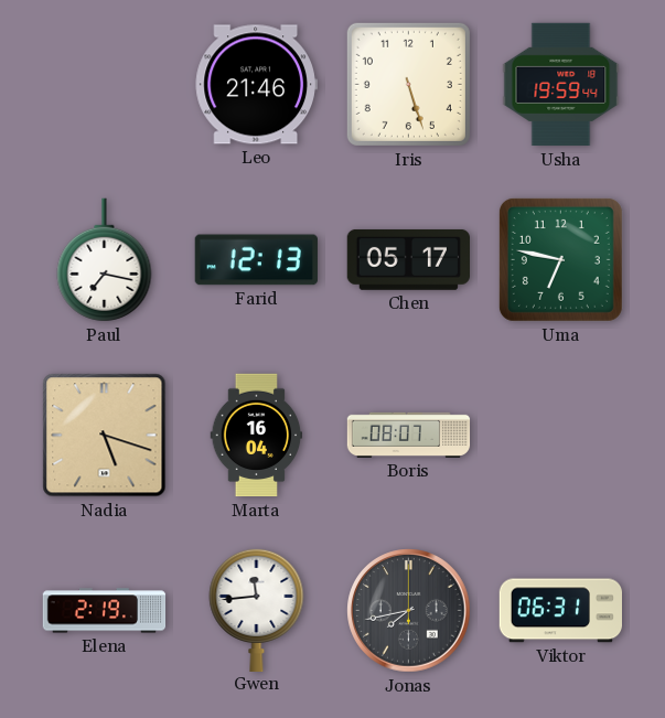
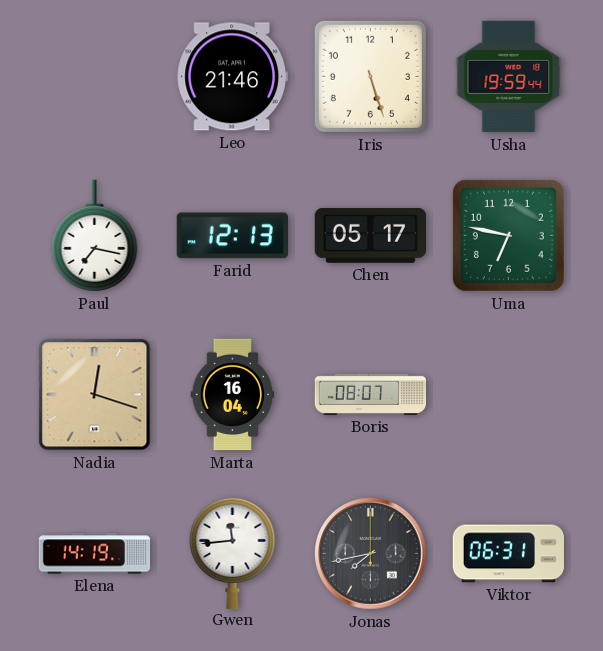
Nadia: 5:18 -> 12:18
Elena: 2:19 -> 14:19
